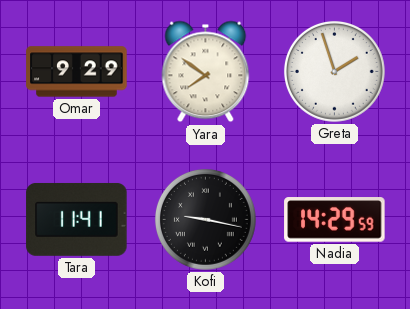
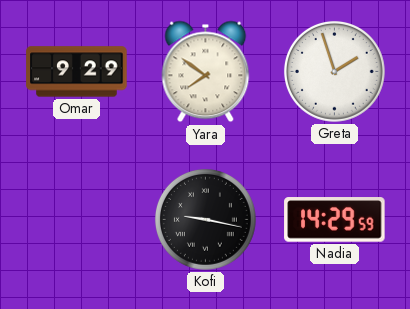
Tara: 11:41 -> none
